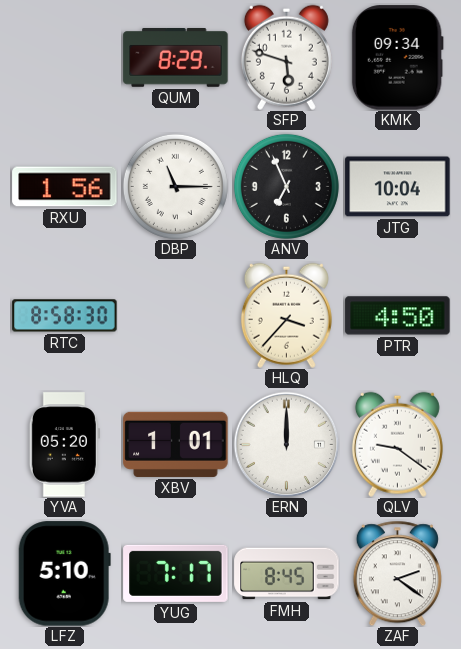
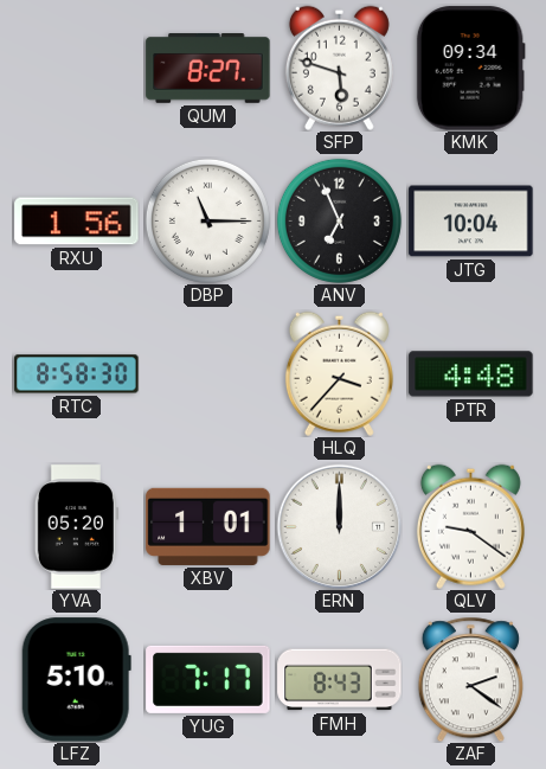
QUM: 8:29 -> 8:27
PTR: 4:50 -> 4:48
FMH: 8:45 -> 8:43
